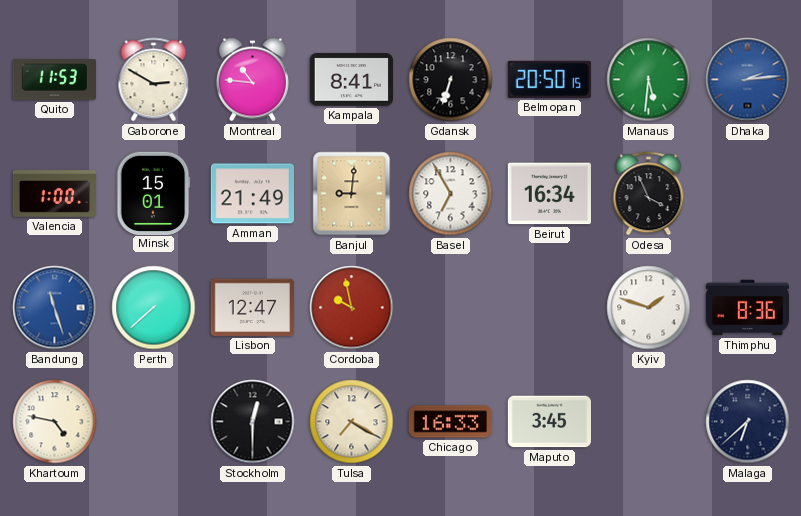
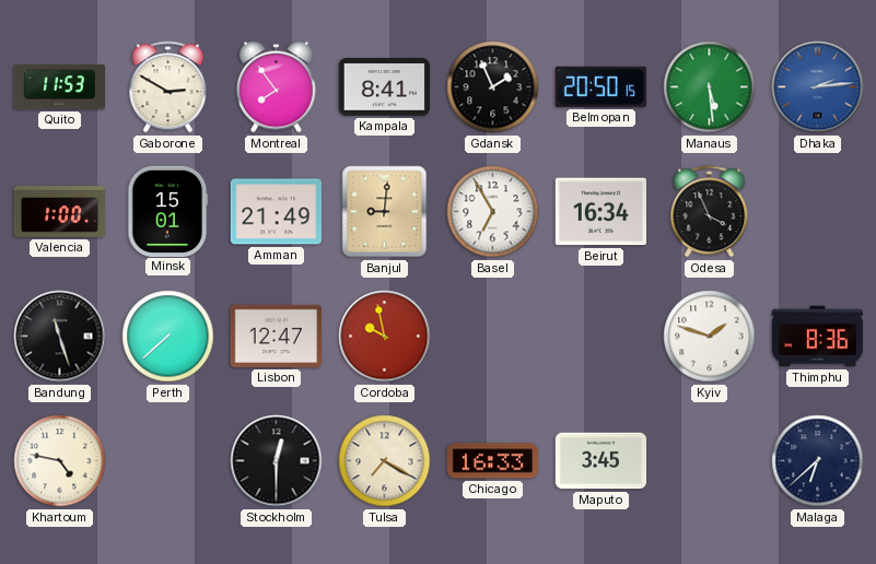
Montreal: 10:46 -> 7:54
Gdansk: 6:33 -> 1:56
Manaus: 5:31 -> 5:29
Bandung dial: blue -> black
